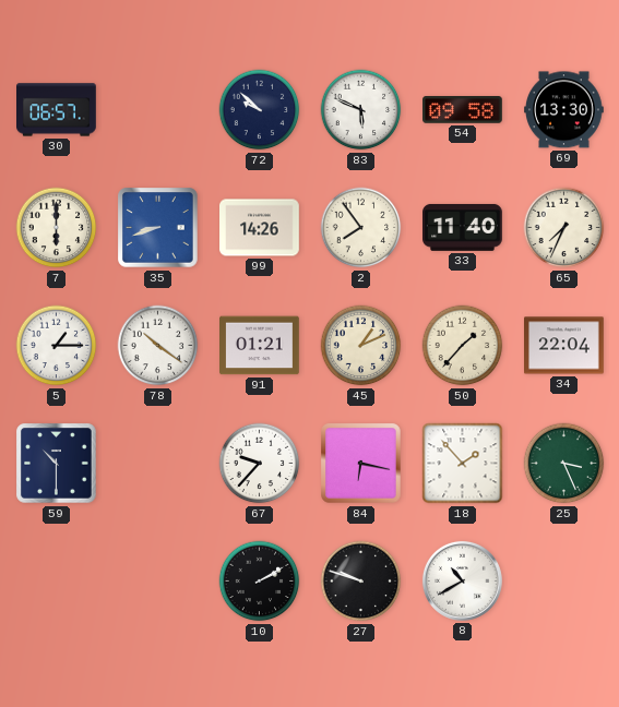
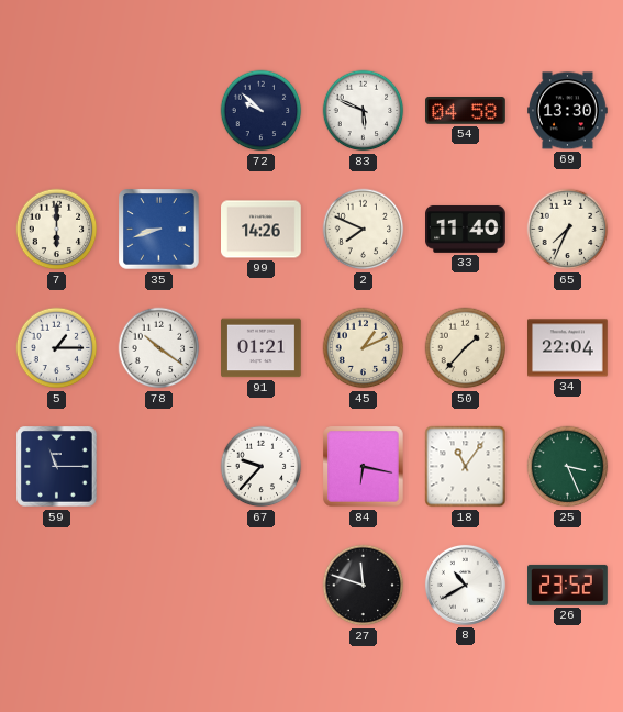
30: 06:57 -> none
54: 09:58 -> 04:58
2: 7:54 -> 7:49
59: 10:30 -> 11:15
18: 1:53 -> 11:06
10: 2:10 -> none
27: 9:48 -> 11:48
26: none -> 23:52
